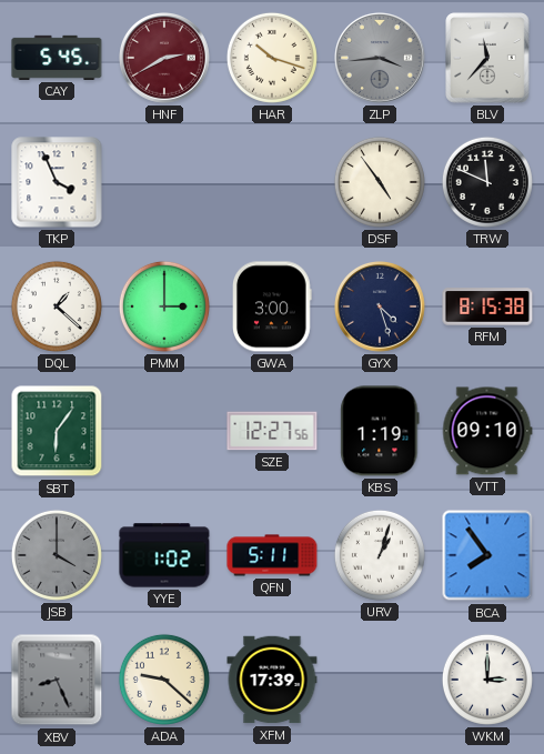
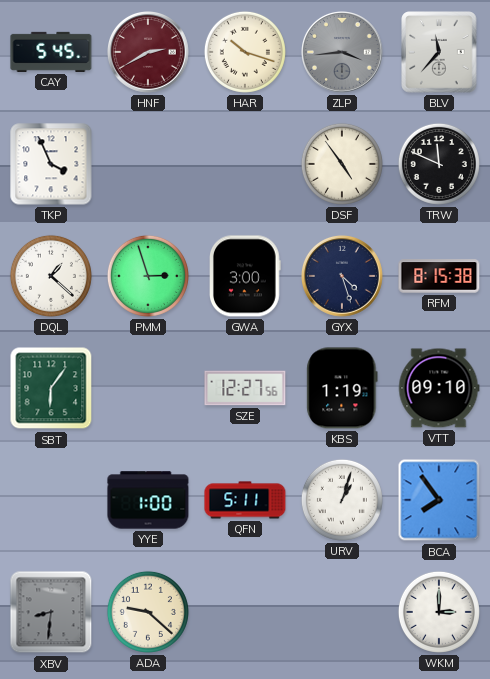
PMM: 3:00 -> 2:57
JSB: 4:00 -> none
YYE: 1:02 -> 1:00
XBV: 8:26 -> 8:31
XFM: 17:39 -> none
